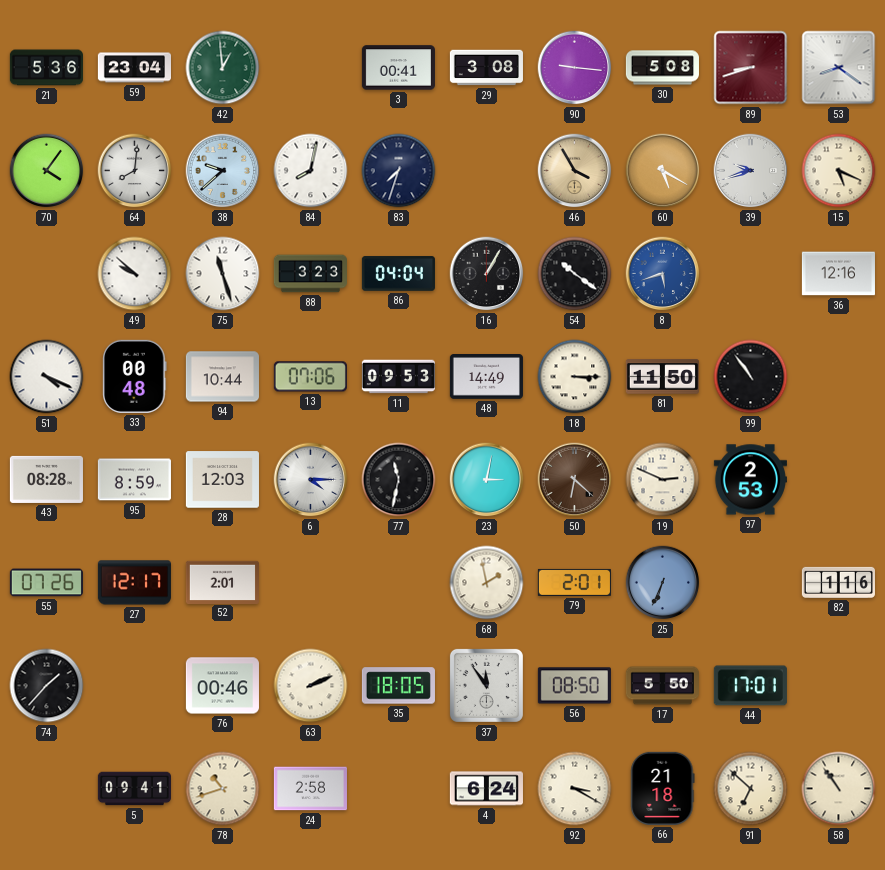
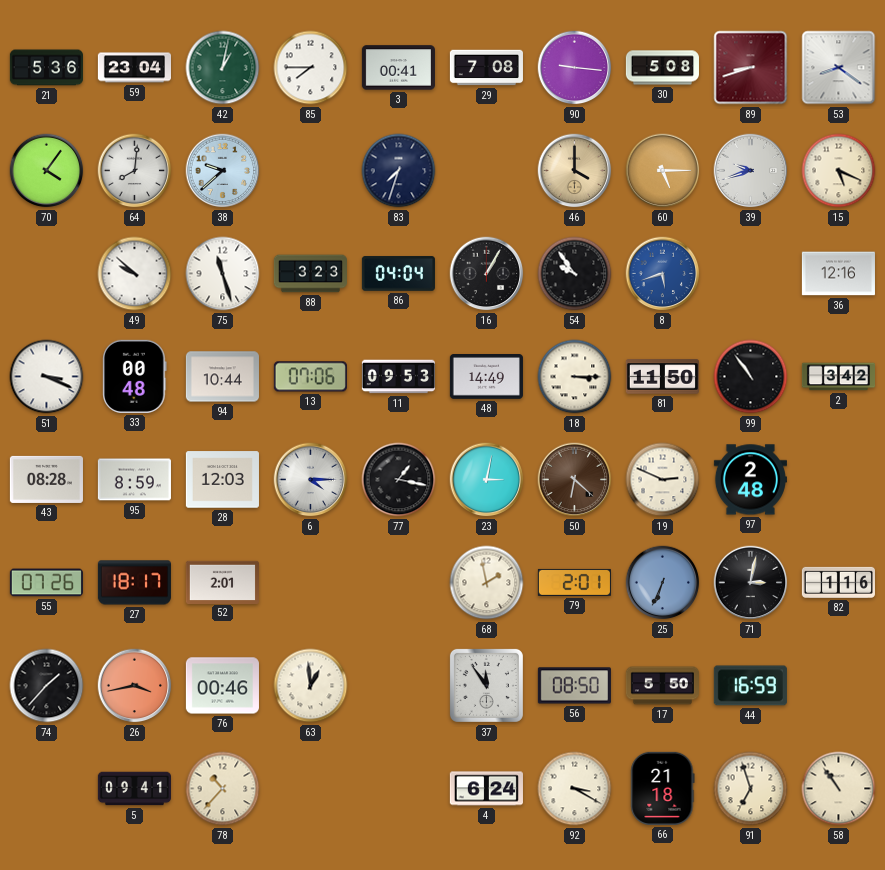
42: 12:59 -> 1:02
85: none -> 7:45
29: 3:08 -> 7:08
84: 8:02 -> none
46: 3:55 -> 4:00
60: 5:20 -> 5:15
54: 10:21 -> 9:54
51: 4:19 -> 3:19
2: none -> 3:42
77: 11:32 -> 1:17
97: 2:53 -> 2:48
27: 12:17 -> 18:17
71: none -> 3:02
26: none -> 3:43
63: 2:11 -> 12:59
35: 18:05 -> none
44: 17:01 -> 16:59
78: 10:42 -> 10:37
24: 2:58 -> none
91: 6:52 -> 6:57
